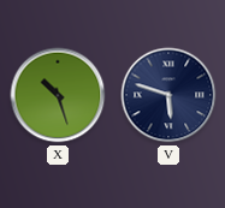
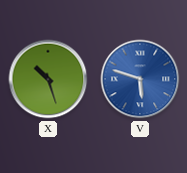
V dial: navy -> blue
